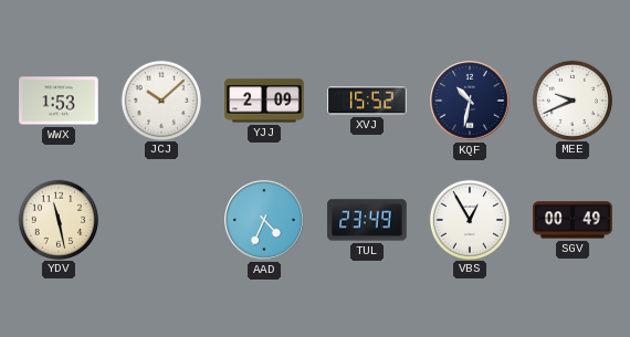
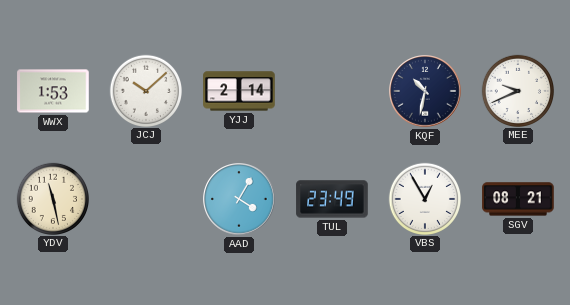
YJJ: 2:09 -> 2:14
XVJ: 15:52 -> none
AAD: 4:34 -> 4:05
SGV: 00:49 -> 08:21
